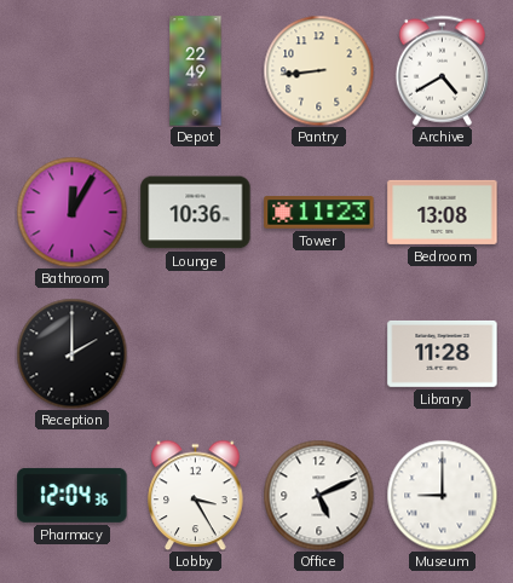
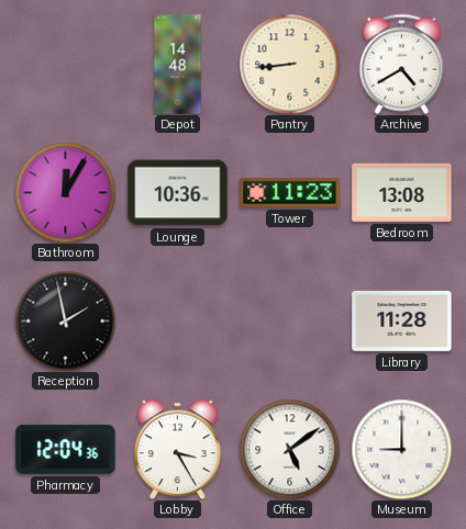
Depot: 22:49 -> 14:48
Reception: 2:00 -> 1:58
Office: 5:11 -> 5:09
